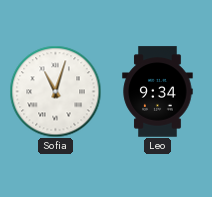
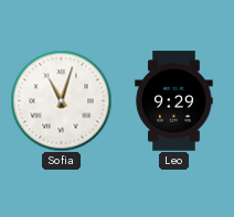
Leo: 9:34 -> 9:29
